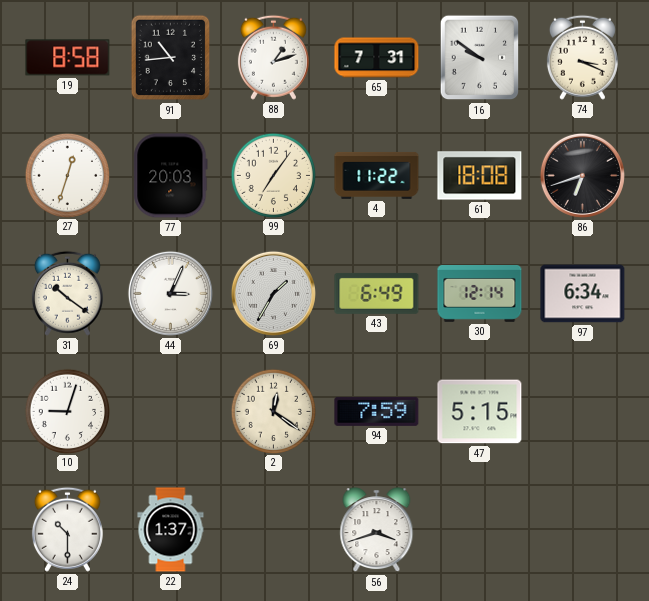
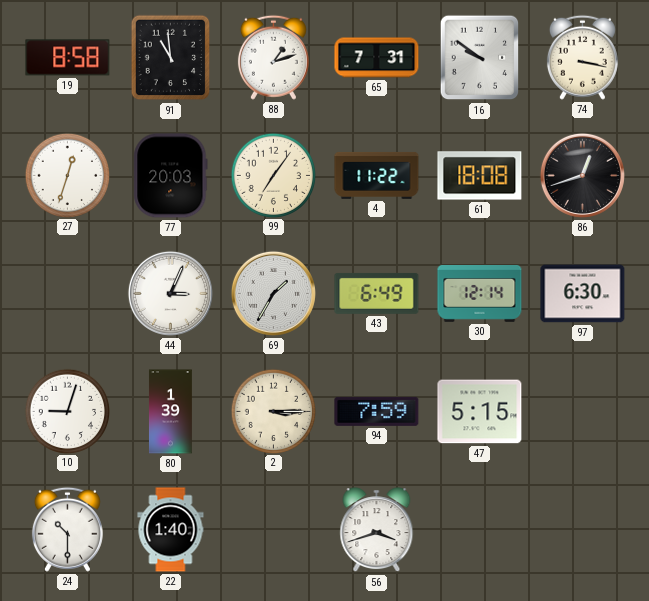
91: 10:44 -> 10:59
74: 3:19 -> 3:17
86: 6:42 -> 12:42
31: 10:21 -> none
97: 6:34 -> 6:30
80: none -> 1:39
2: 12:21 -> 3:15
22: 1:37 -> 1:40
